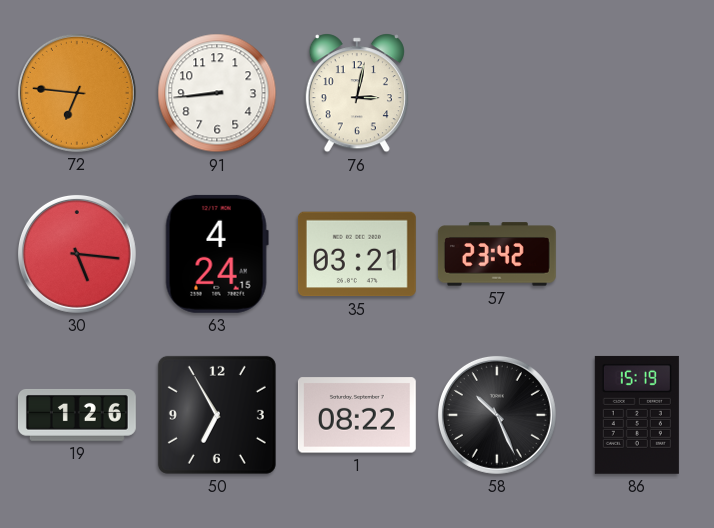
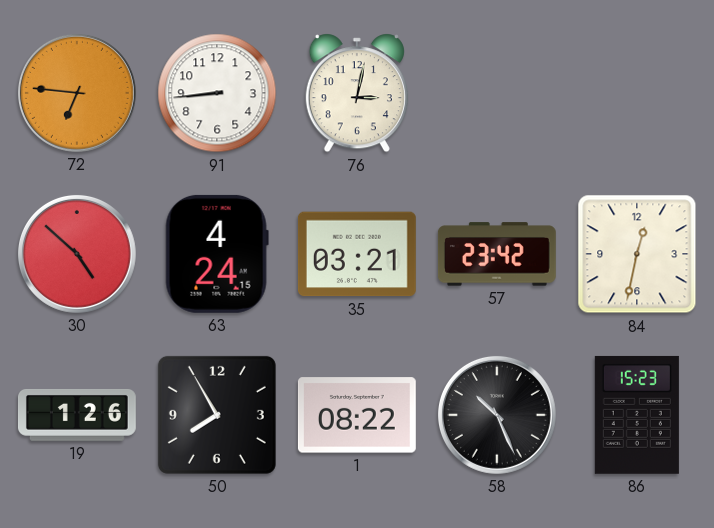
30: 5:16 -> 4:52
84: none -> 12:32
50: 6:55 -> 7:55
86: 15:19 -> 15:23
